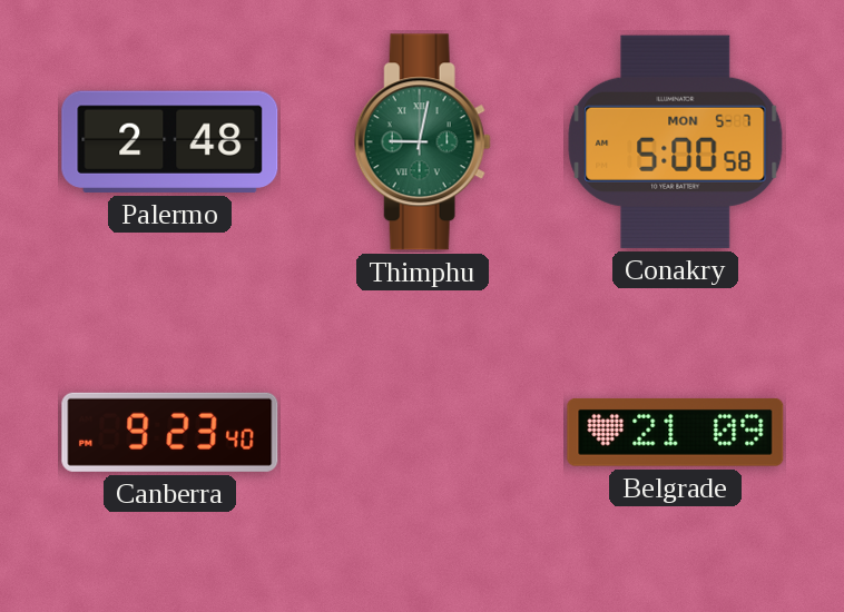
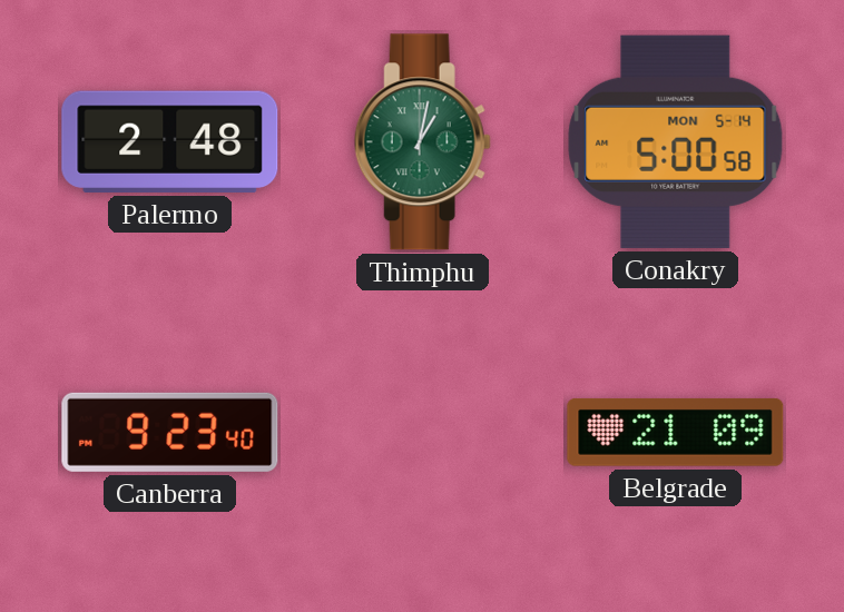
Thimphu: 9:02 -> 1:02
Conakry date: MON 5-7 -> MON 5-14
